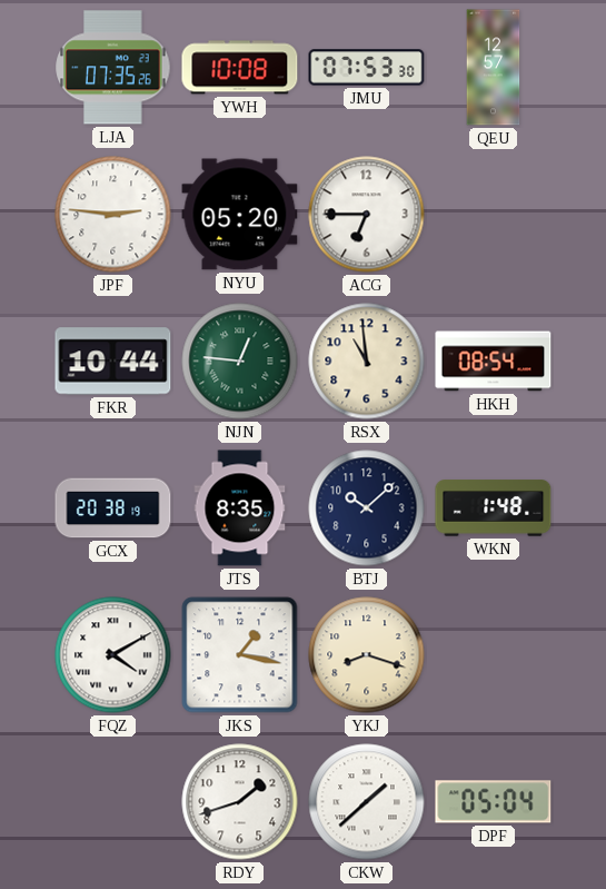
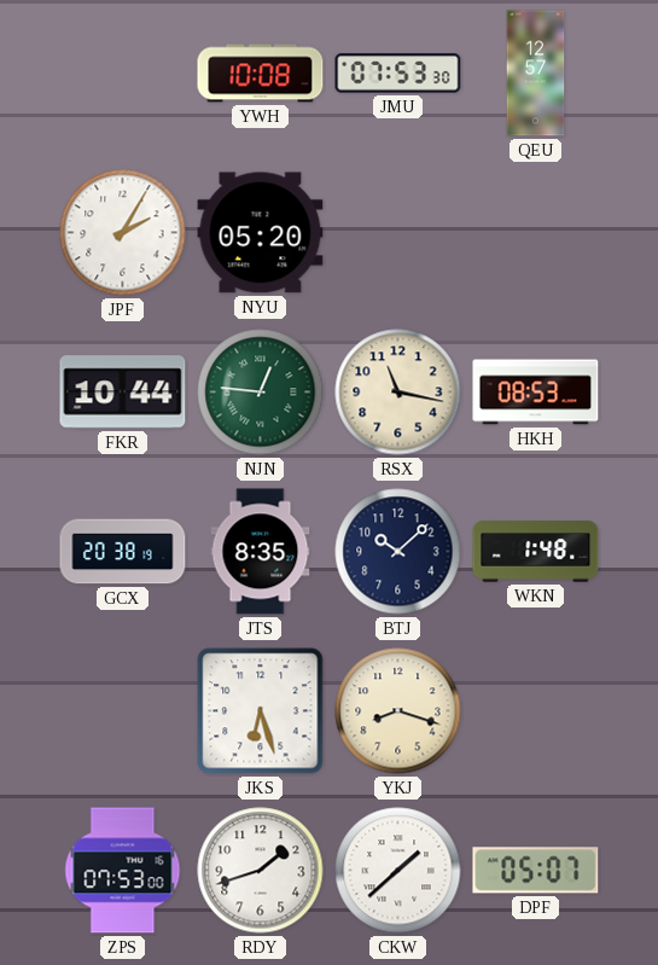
LJA: 07:35 -> none
JPF: 2:46 -> 2:05
ACG: 6:45 -> none
RSX: 10:59 -> 11:17
HKH: 08:54 -> 08:53
FQZ: 4:10 -> none
JKS: 1:17 -> 6:27
ZPS: none -> 07:53
DPF: 05:04 -> 05:07
